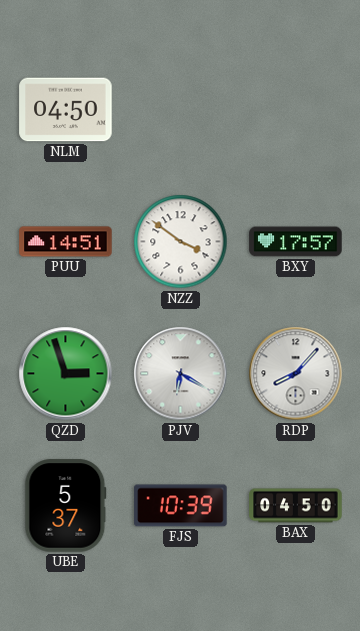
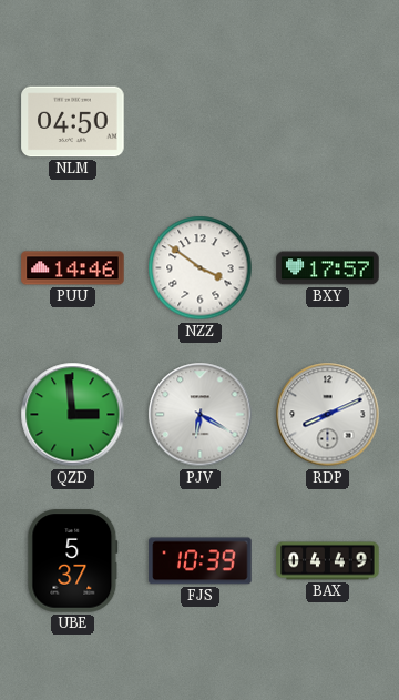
PUU: 14:51 -> 14:46
QZD: 2:57 -> 2:59
RDP: 8:07 -> 8:11
BAX: 04:50 -> 04:49
